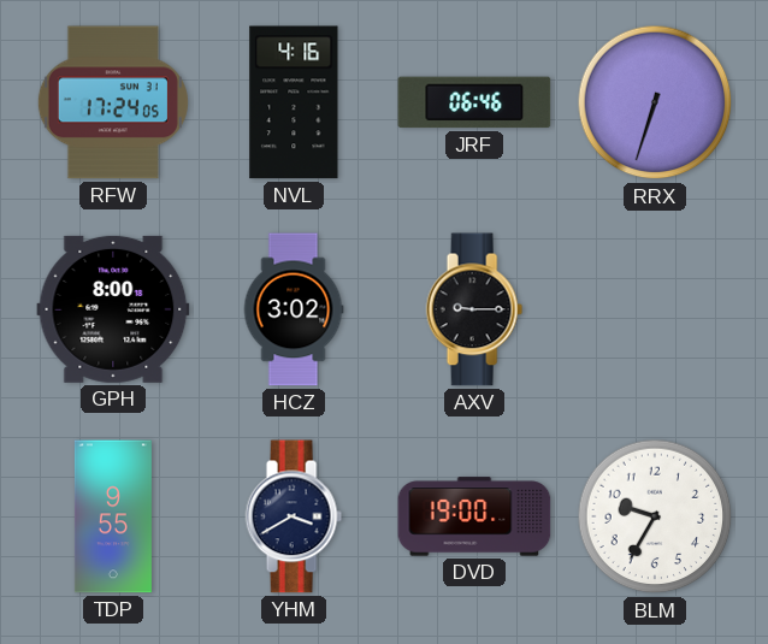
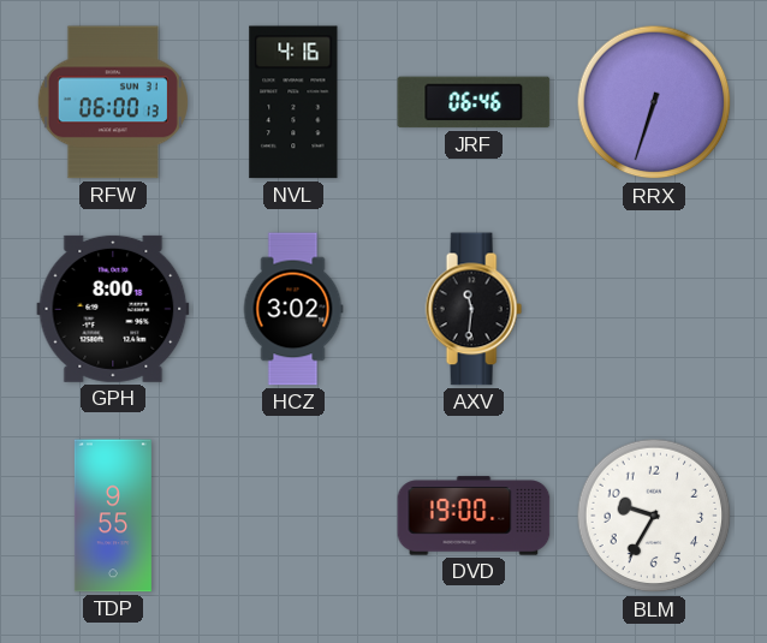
RFW: 17:24 -> 06:00
AXV: 9:15 -> 11:31
YHM: 3:40 -> none
